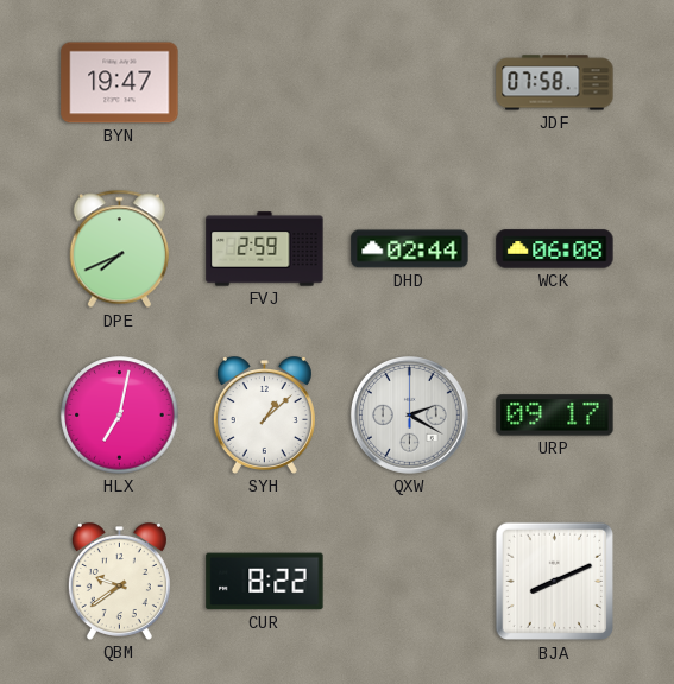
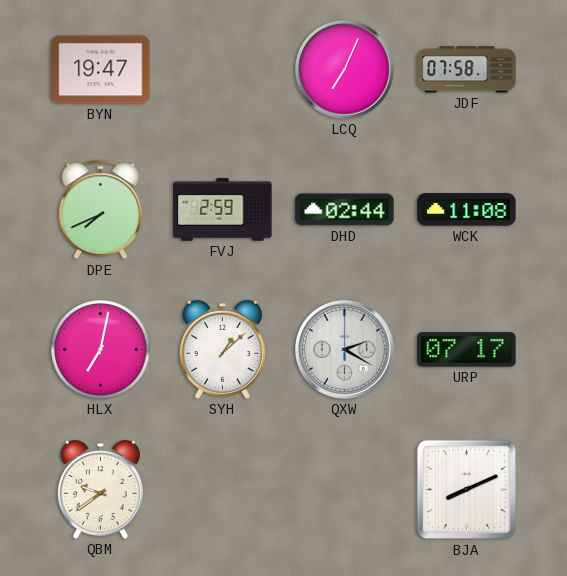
LCQ: none -> 7:04
WCK: 06:08 -> 11:08
URP: 09:17 -> 07:17
CUR: 8:22 -> none
